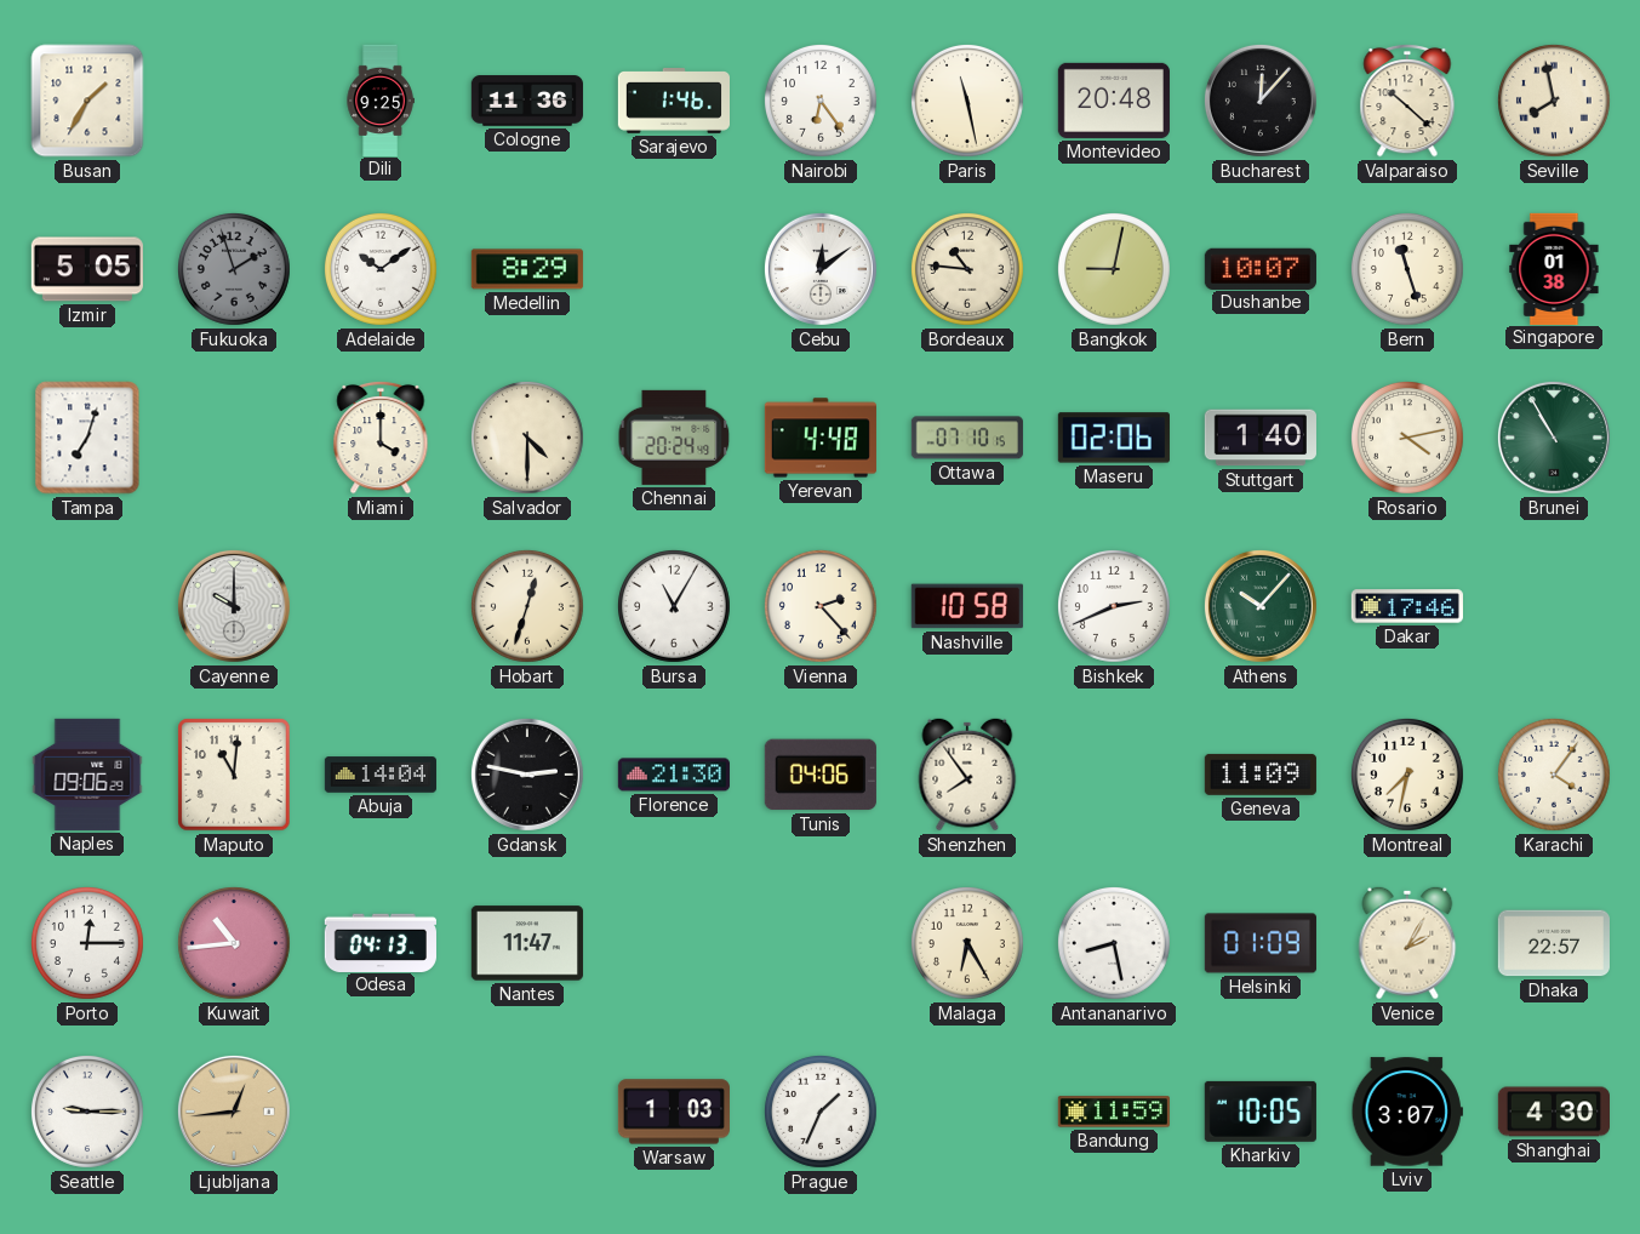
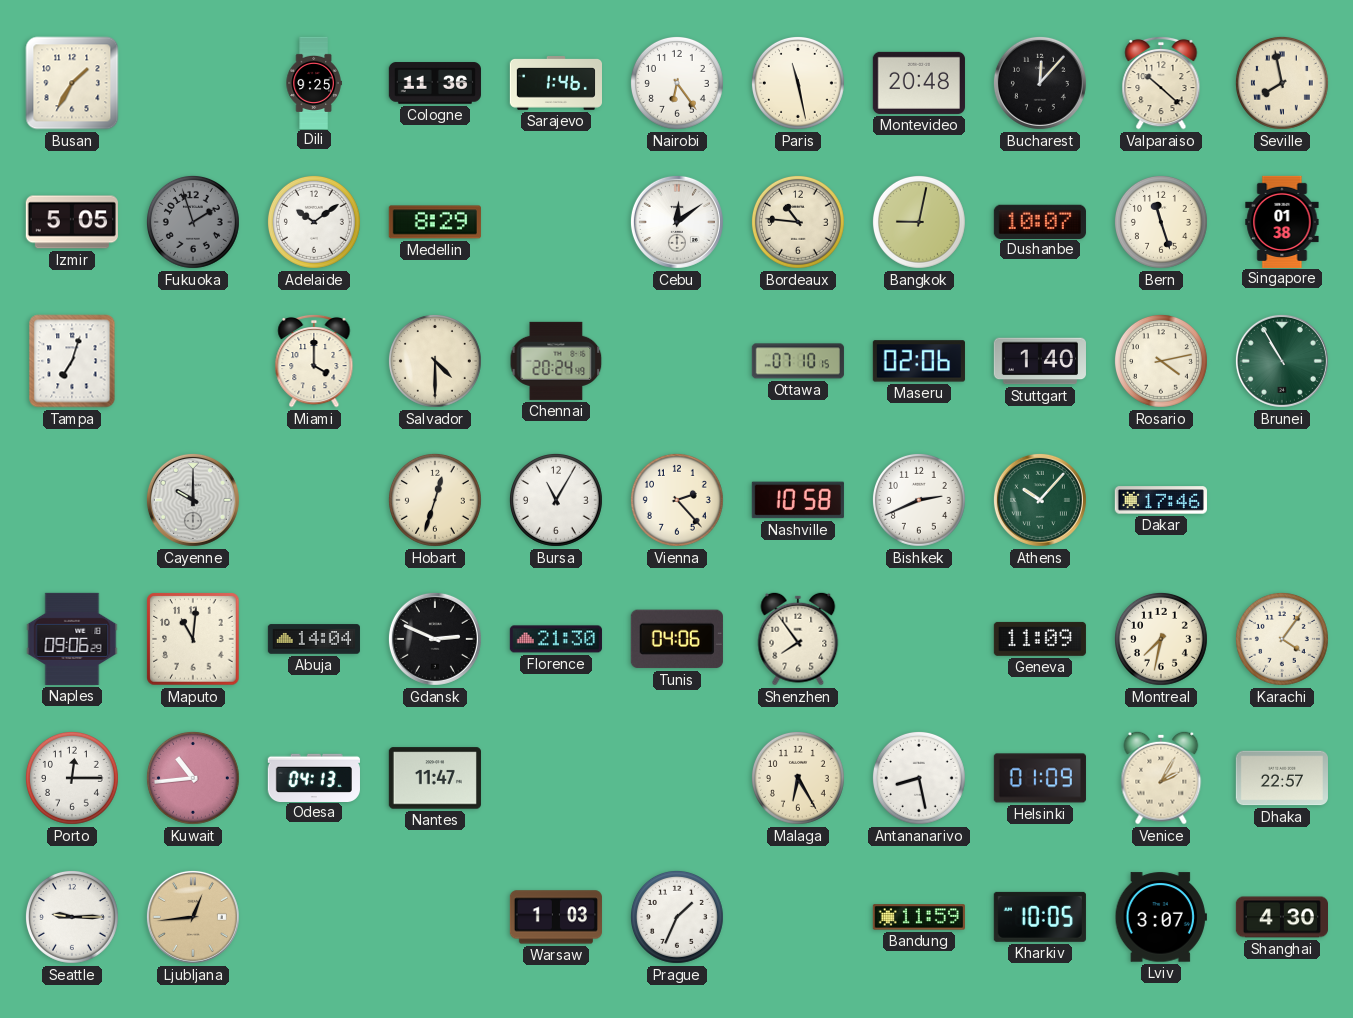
Yerevan: 4:48 -> none
Gdansk: 2:47 -> 2:49
